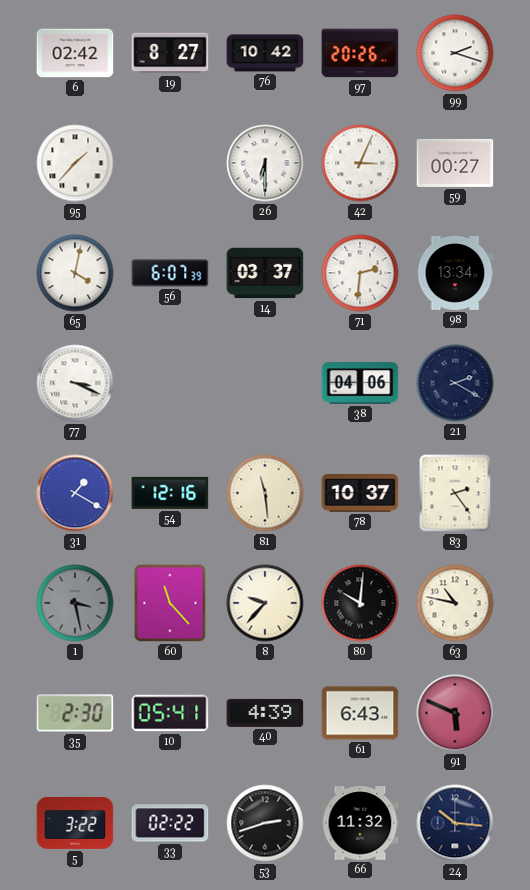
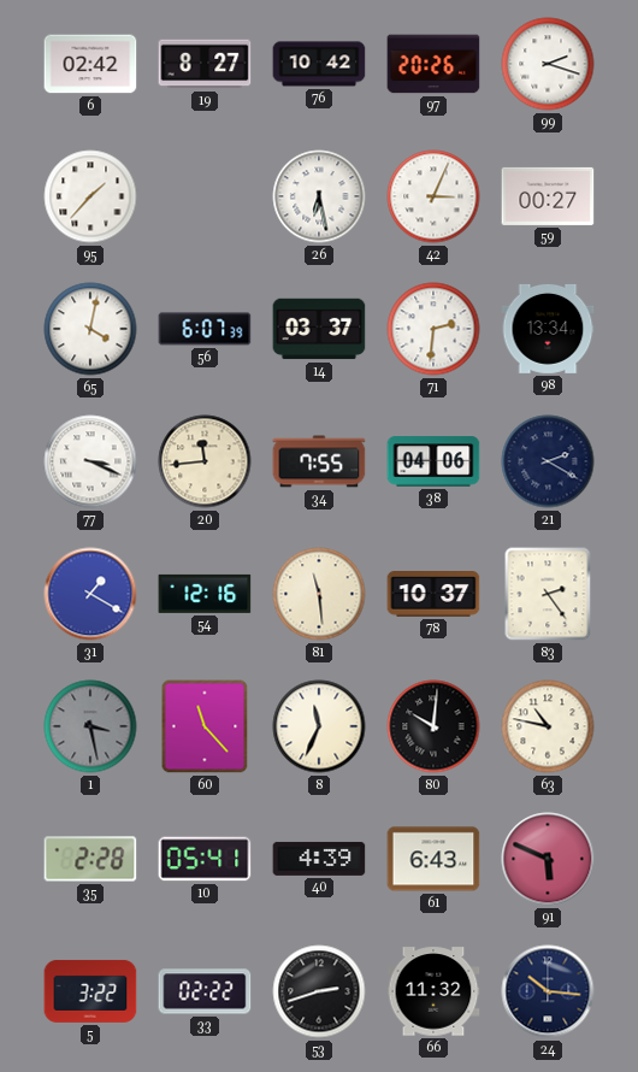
26: 6:30 -> 6:28
20: none -> 11:44
34: none -> 7:55
8: 9:37 -> 11:34
35: 2:30 -> 2:28
